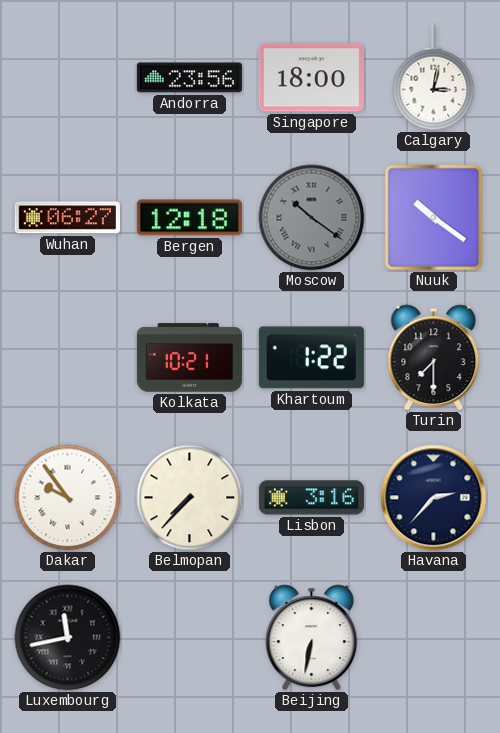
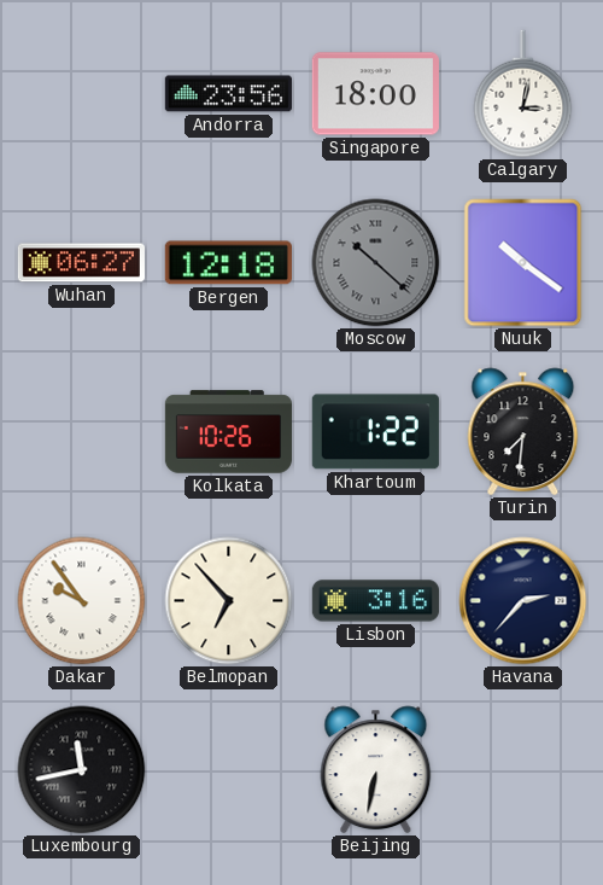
Moscow: 10:21 -> 10:22
Kolkata: 10:21 -> 10:26
Turin: 7:30 -> 7:31
Belmopan: 7:37 -> 6:53
